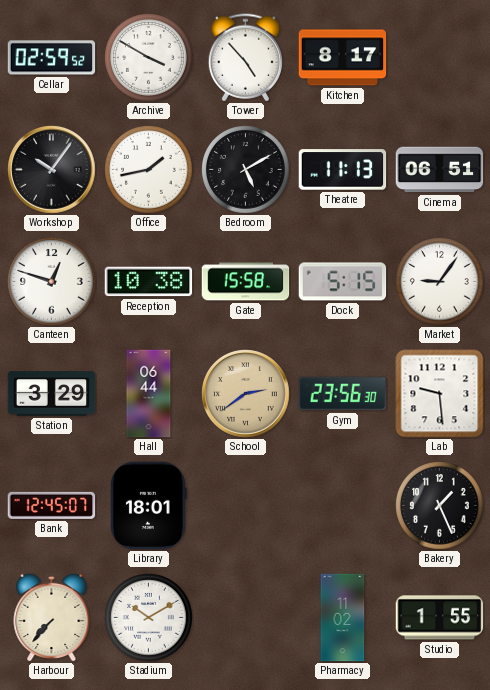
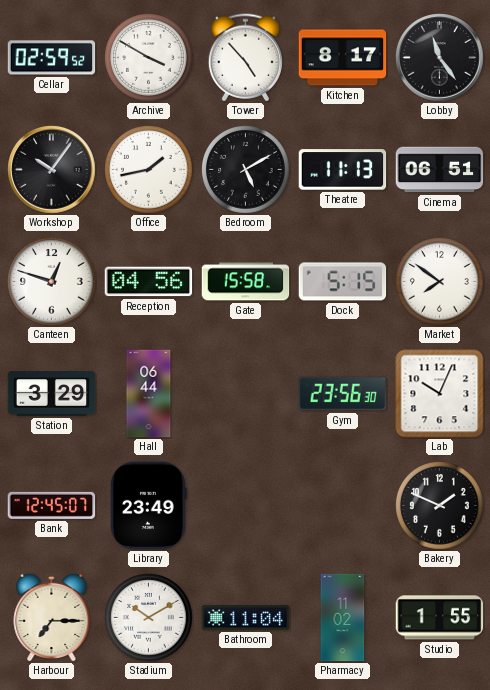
Lobby: none -> 11:24
Reception: 10:38 -> 04:56
Market: 9:06 -> 7:51
School: 2:39 -> none
Lab: 9:29 -> 10:04
Library: 18:01 -> 23:49
Bakery: 1:26 -> 1:49
Harbour: 7:37 -> 7:15
Bathroom: none -> 11:04
